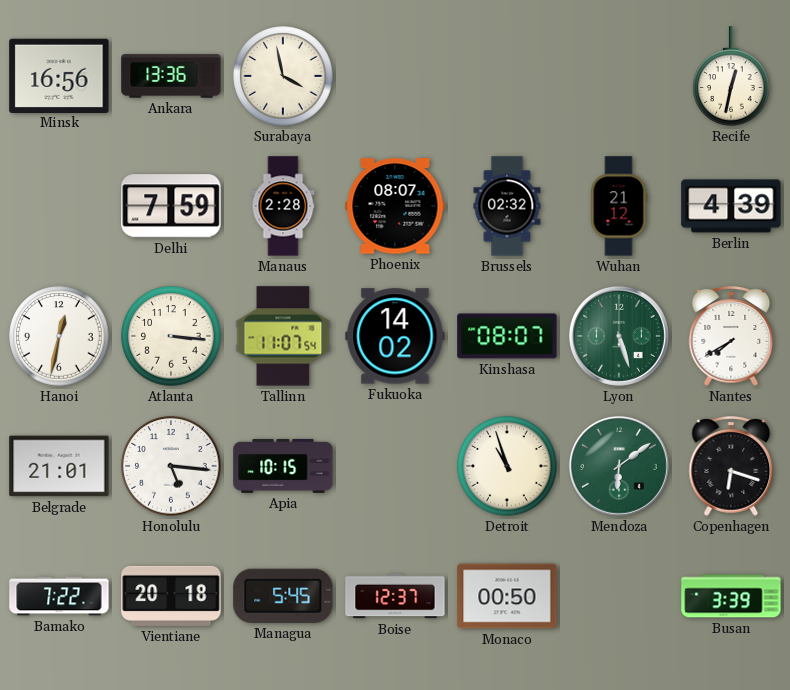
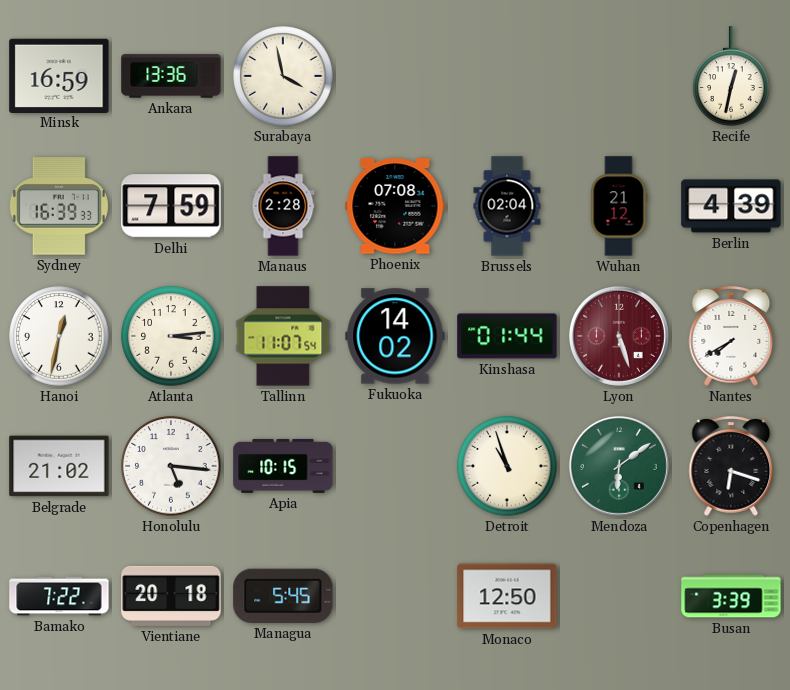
Minsk: 16:56 -> 16:59
Sydney: none -> 16:39
Phoenix: 08:07 -> 07:08
Brussels: 02:32 -> 02:04
Atlanta: 3:16 -> 3:14
Kinshasa: 08:07 -> 01:44
Lyon dial: green -> burgundy
Belgrade: 21:01 -> 21:02
Boise: 12:37 -> none
Monaco: 00:50 -> 12:50
